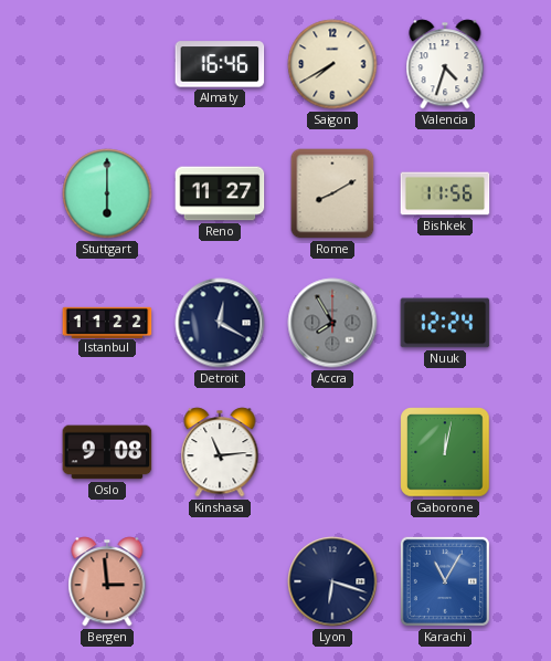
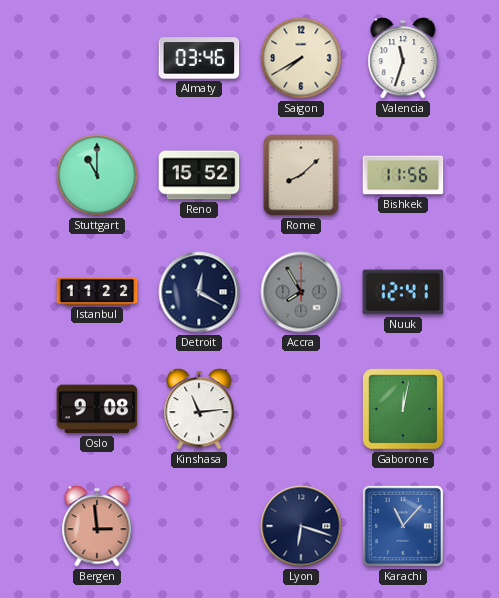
Almaty: 16:46 -> 03:46
Valencia: 4:33 -> 11:33
Stuttgart: 6:00 -> 11:00
Reno: 11:27 -> 15:52
Rome: 8:10 -> 8:08
Nuuk: 12:24 -> 12:41
Karachi: 11:05 -> 11:07
